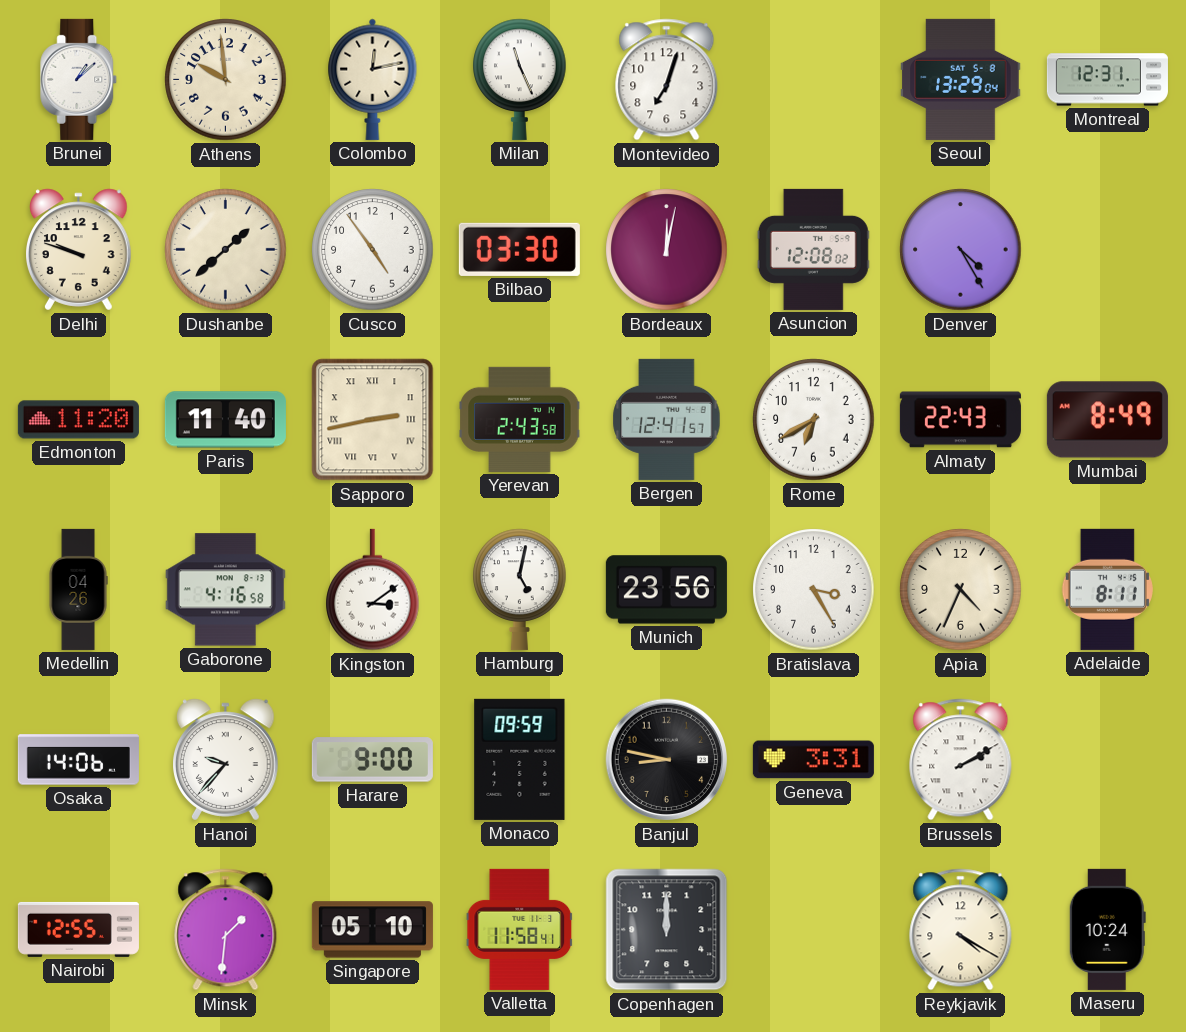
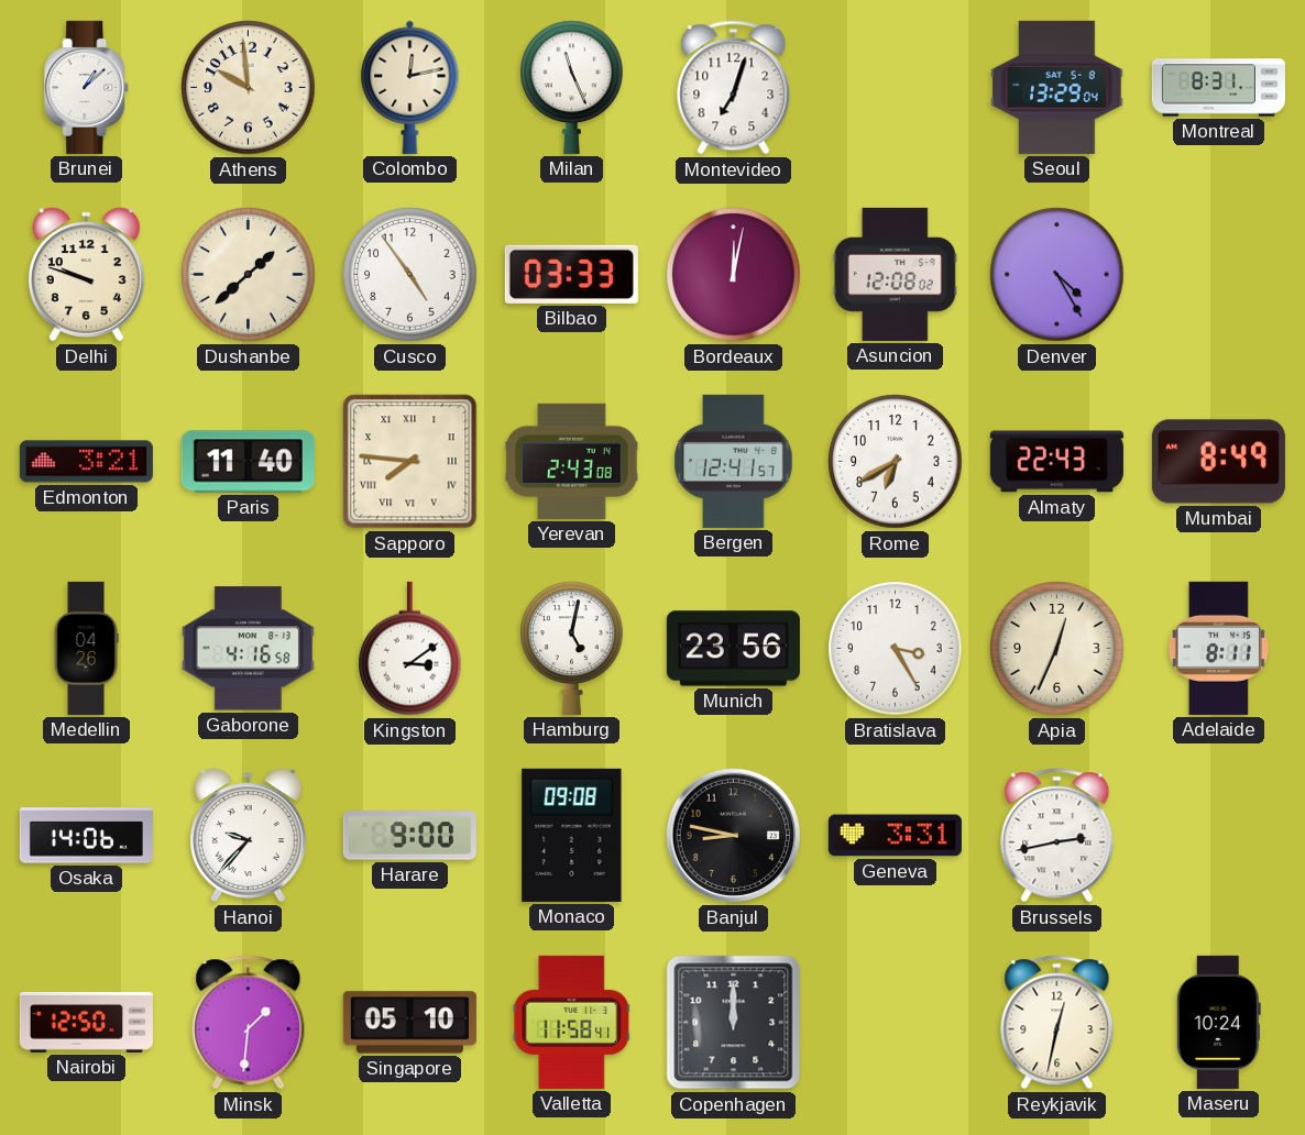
Montreal: 12:31 -> 8:31
Bilbao: 03:30 -> 03:33
Edmonton: 11:20 -> 3:21
Sapporo: 2:43 -> 7:46
Yerevan: 2:43:58 -> 2:43:08
Apia: 4:34 -> 12:34
Monaco: 09:59 -> 09:08
Brussels: 2:10 -> 2:43
Nairobi: 12:55 -> 12:50
Reykjavik: 4:20 -> 12:32
